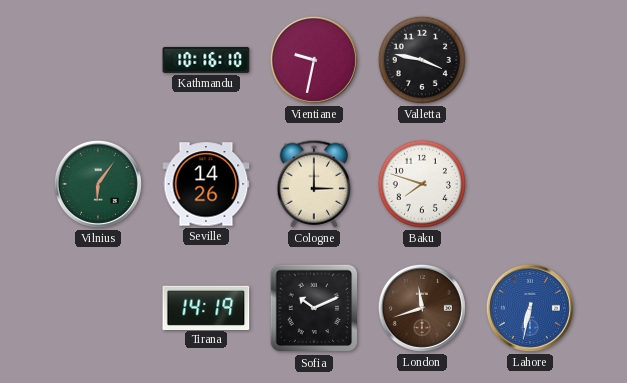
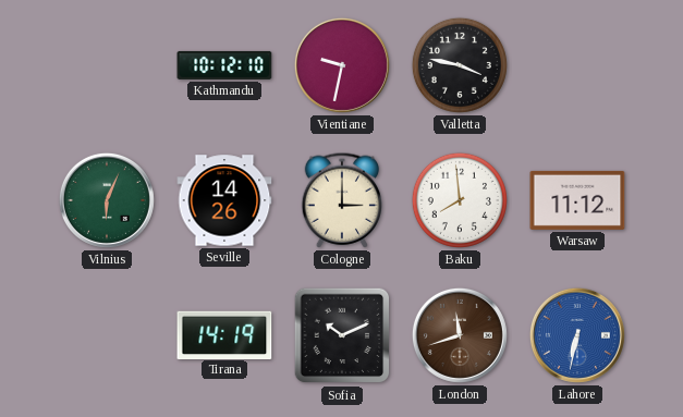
Kathmandu: 10:16 -> 10:12
Vilnius: 6:06 -> 6:04
Baku: 7:48 -> 7:59
Warsaw: none -> 11:12
